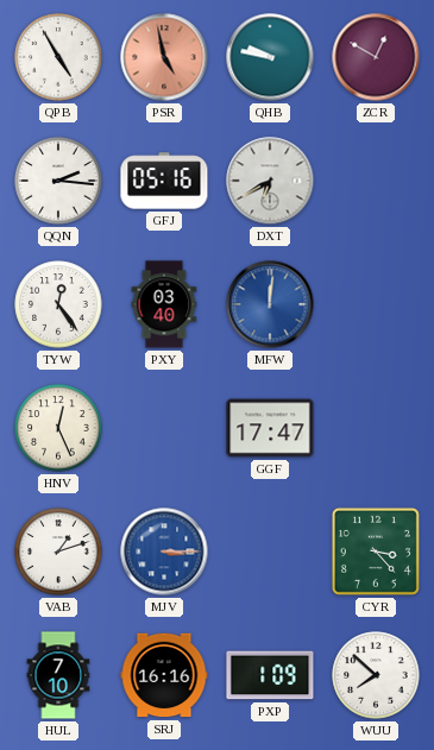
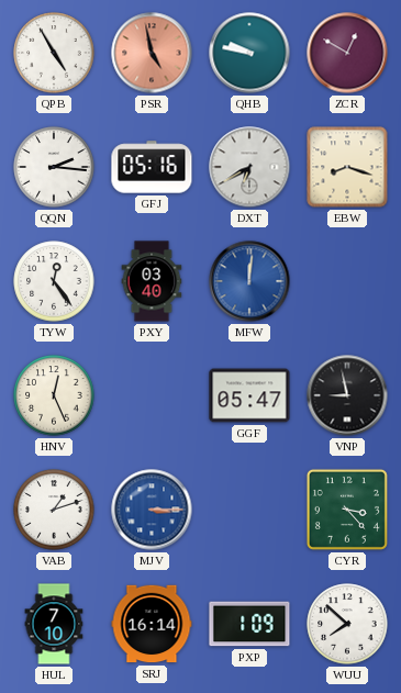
EBW: none -> 8:18
GGF: 17:47 -> 05:47
VNP: none -> 8:58
SRJ: 16:16 -> 16:14
